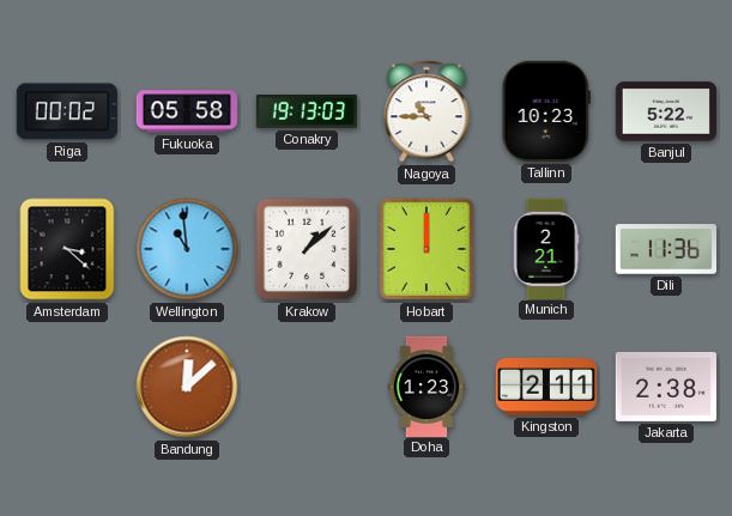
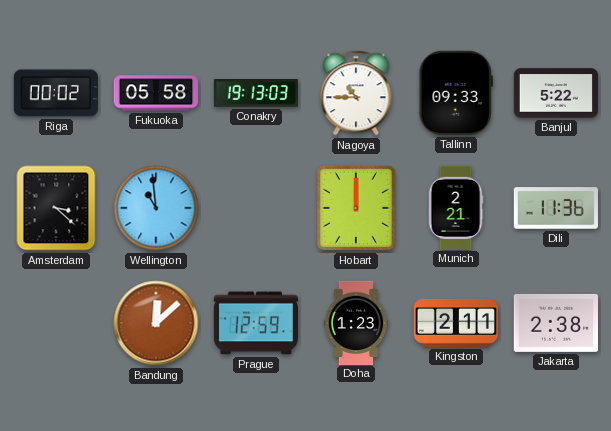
Tallinn: 10:23 -> 09:33
Krakow: 1:08 -> none
Prague: none -> 12:59
